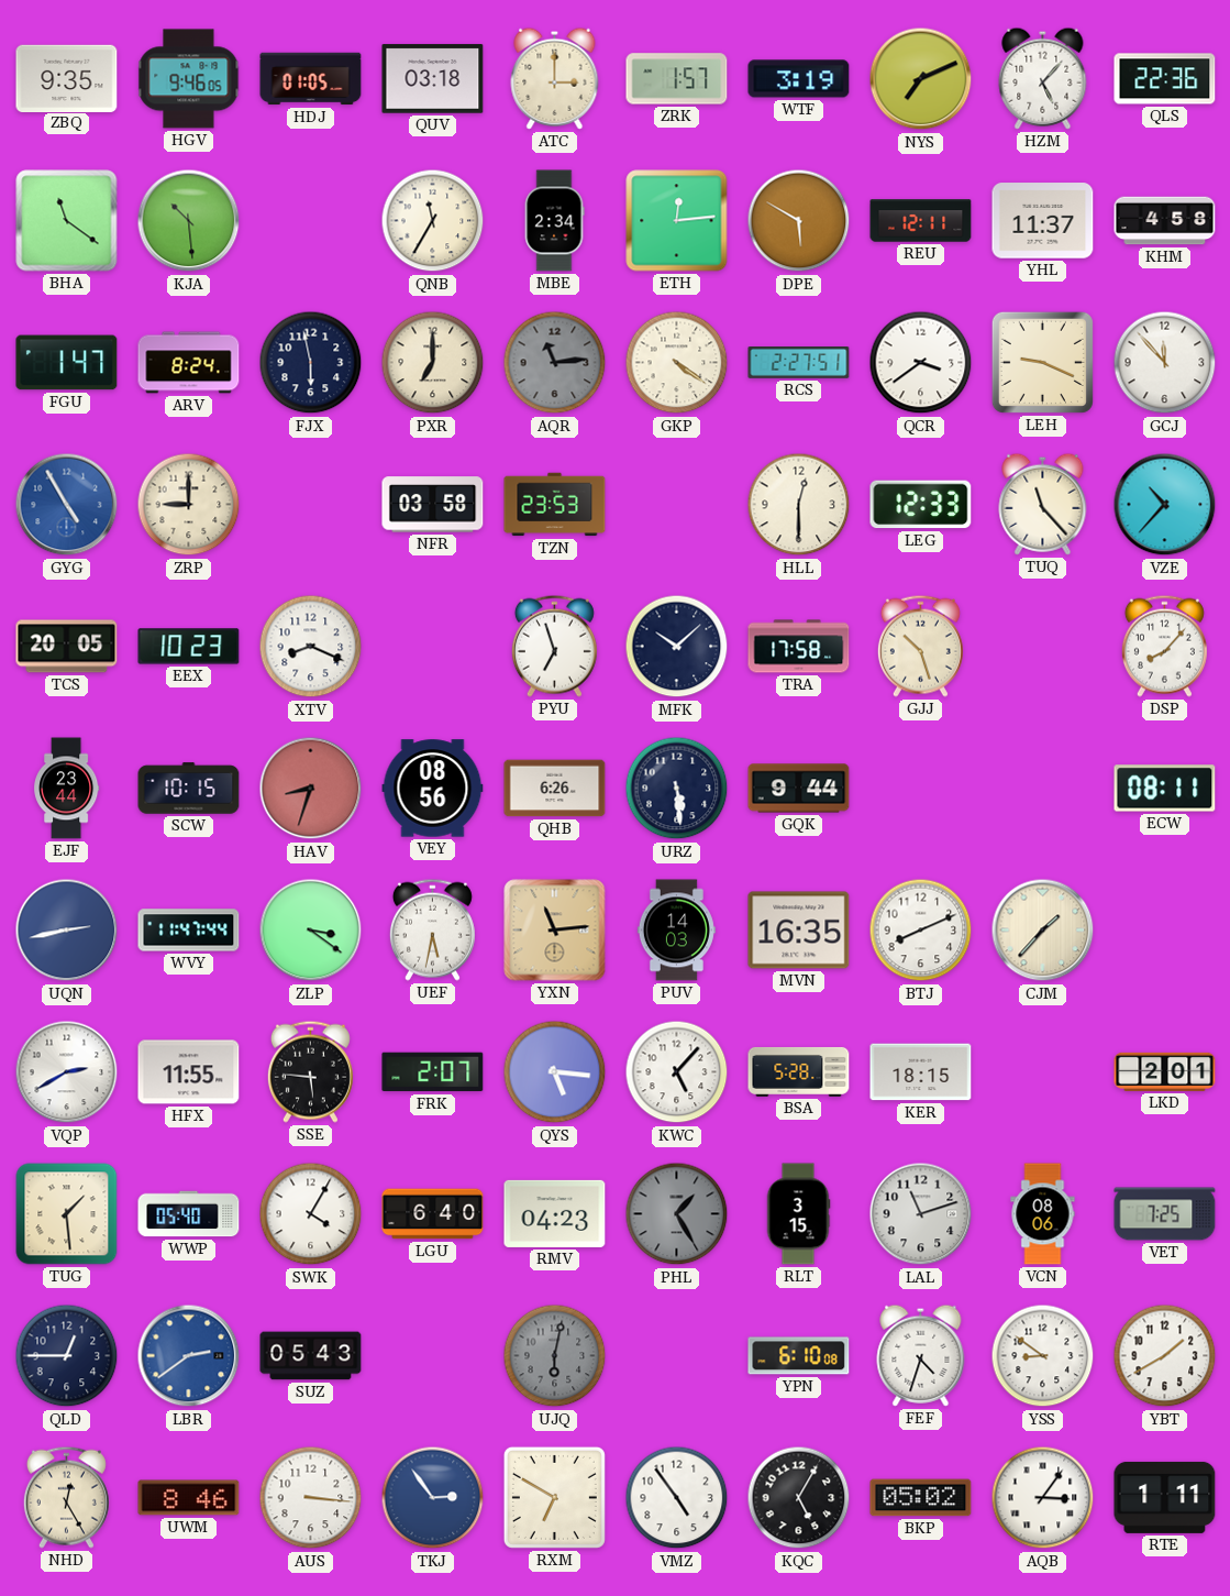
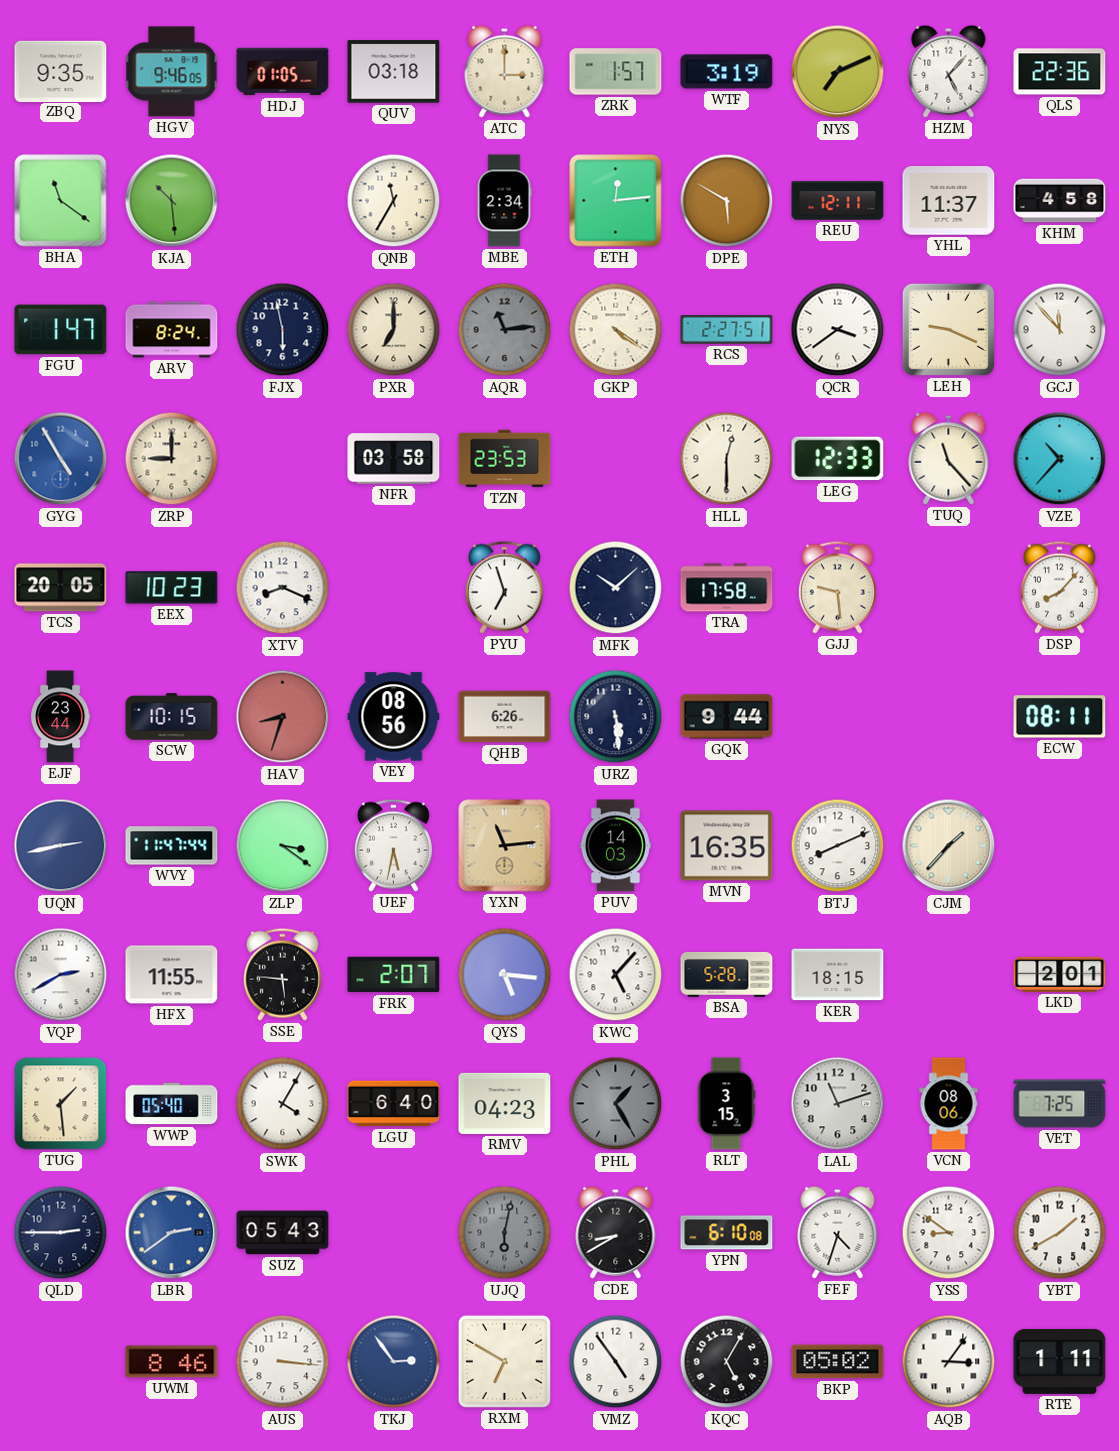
GJJ: 10:27 -> 9:29
QLD: 12:45 -> 2:45
CDE: none -> 8:40
NHD: 12:25 -> none
